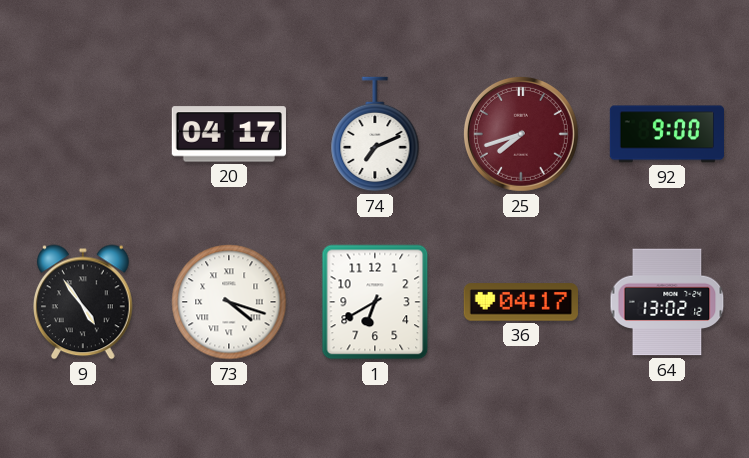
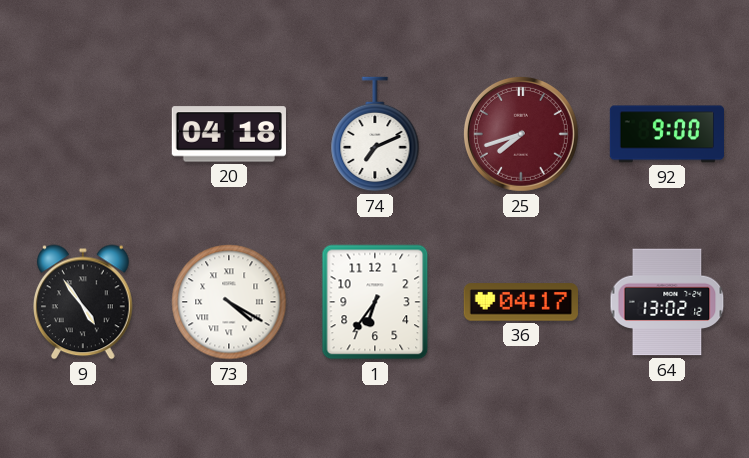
20: 04:17 -> 04:18
73: 4:18 -> 4:20
1: 6:40 -> 6:36
